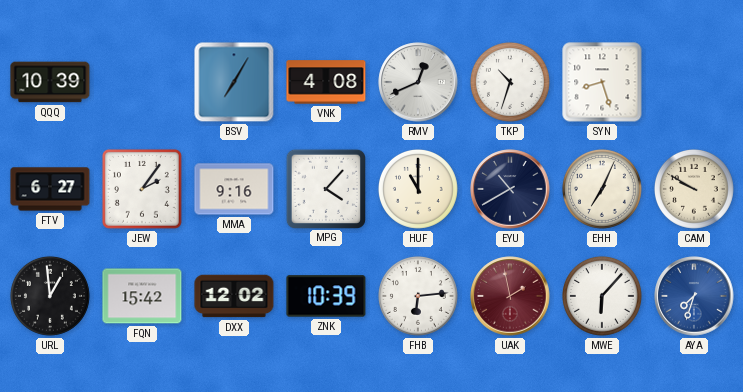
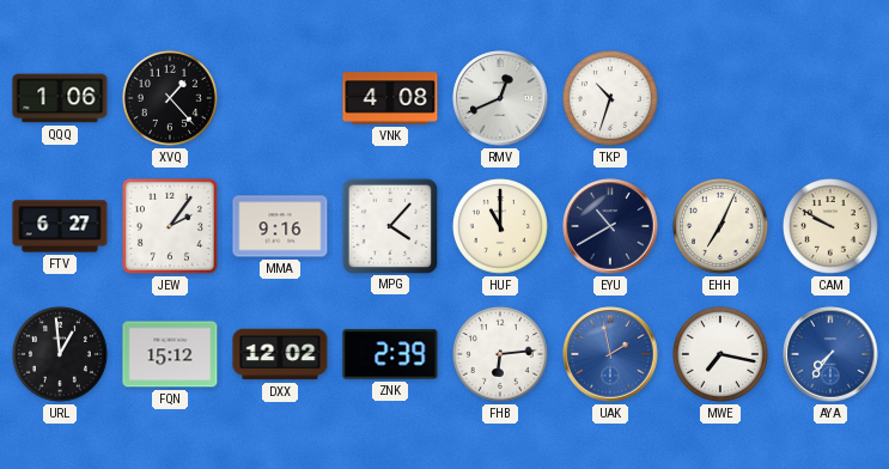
QQQ: 10:39 -> 1:06
XVQ: none -> 1:23
BSV: 7:05 -> none
SYN: 8:27 -> none
FQN: 15:42 -> 15:12
ZNK: 10:39 -> 2:39
UAK dial: burgundy -> blue
MWE: 6:07 -> 7:17
AYA: 7:33 -> 7:36
